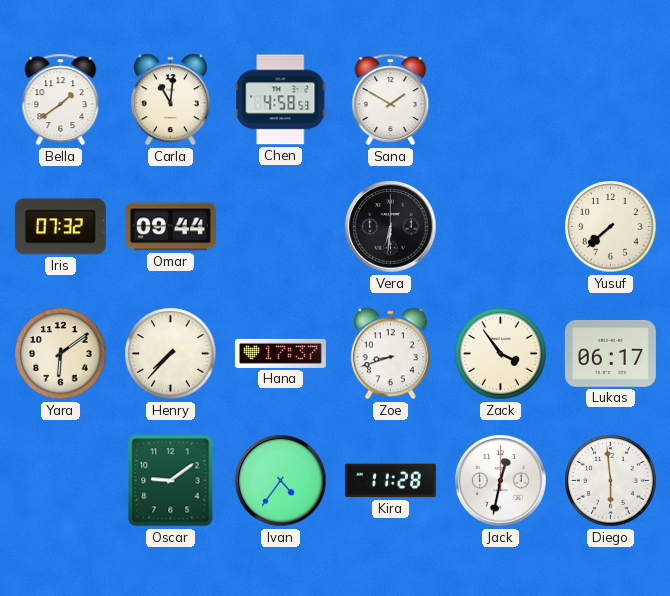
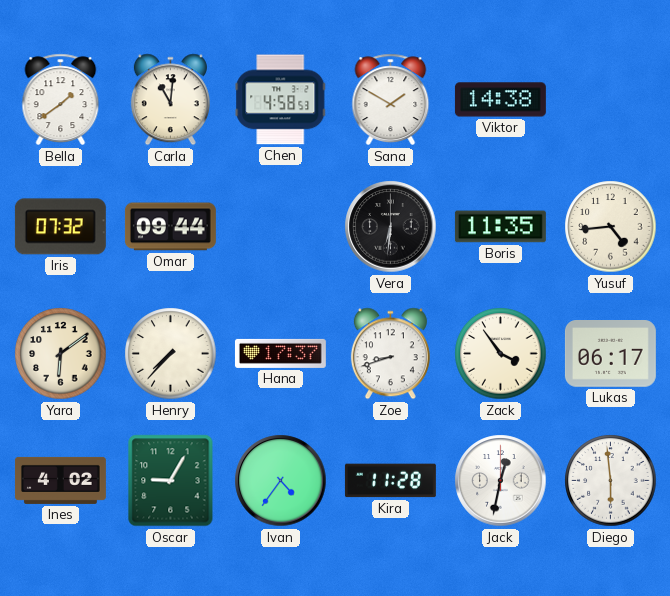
Viktor: none -> 14:38
Boris: none -> 11:35
Yusuf: 7:38 -> 4:44
Ines: none -> 4:02
Oscar: 9:09 -> 9:05
